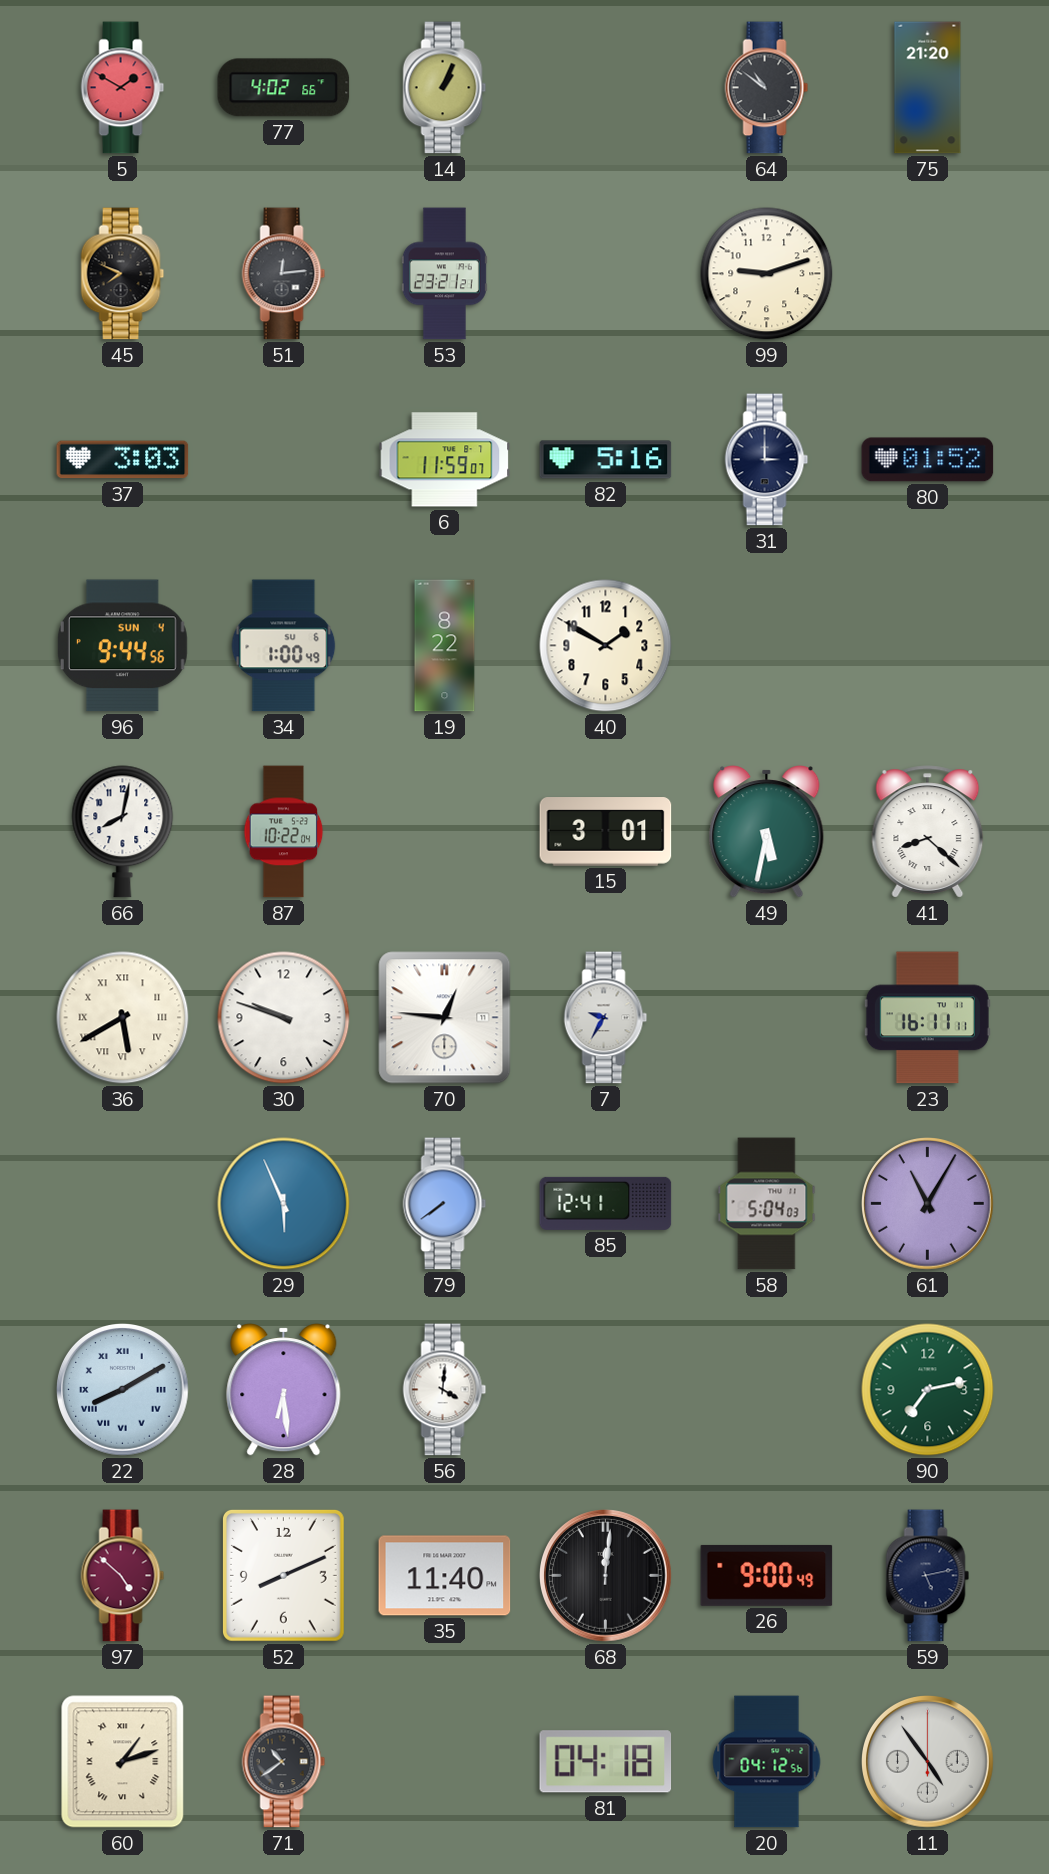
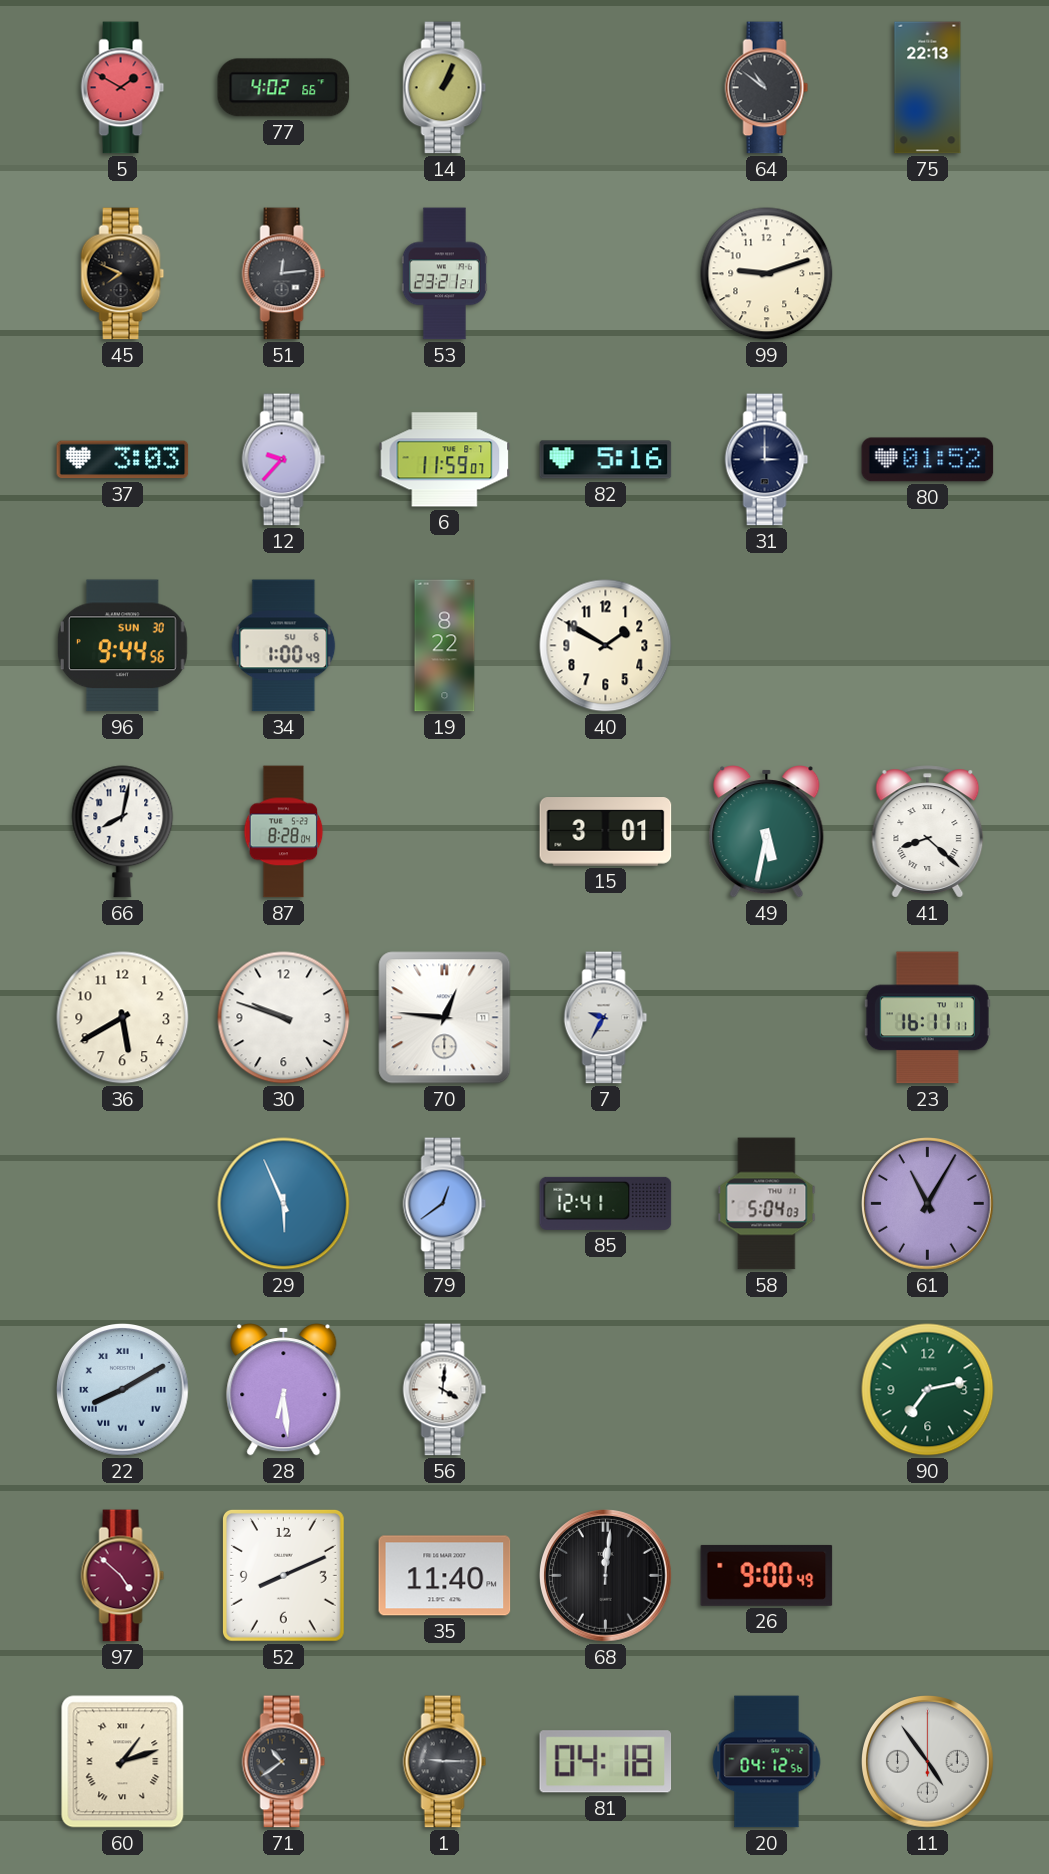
75: 21:20 -> 22:13
12: none -> 9:37
96 date: SUN 4 -> SUN 30
87: 10:22 -> 8:28
36 numerals: Roman -> Arabic
79: 7:39 -> 12:39
59: 5:13 -> none
1: none -> 9:15
